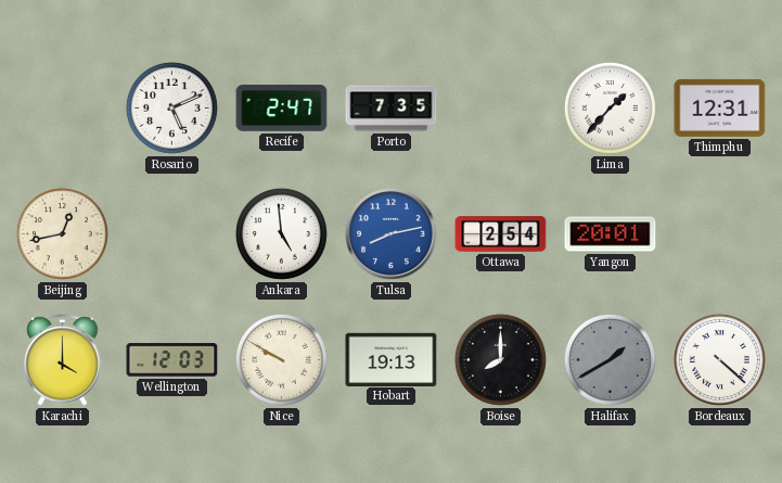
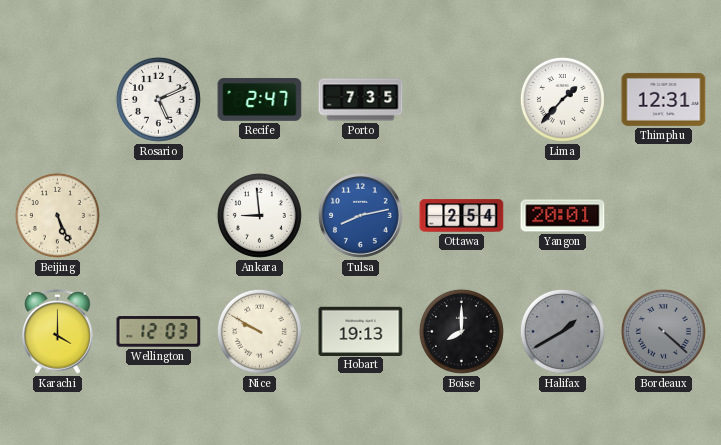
Beijing: 12:43 -> 5:26
Ankara: 4:59 -> 8:59
Bordeaux dial: white -> grey
